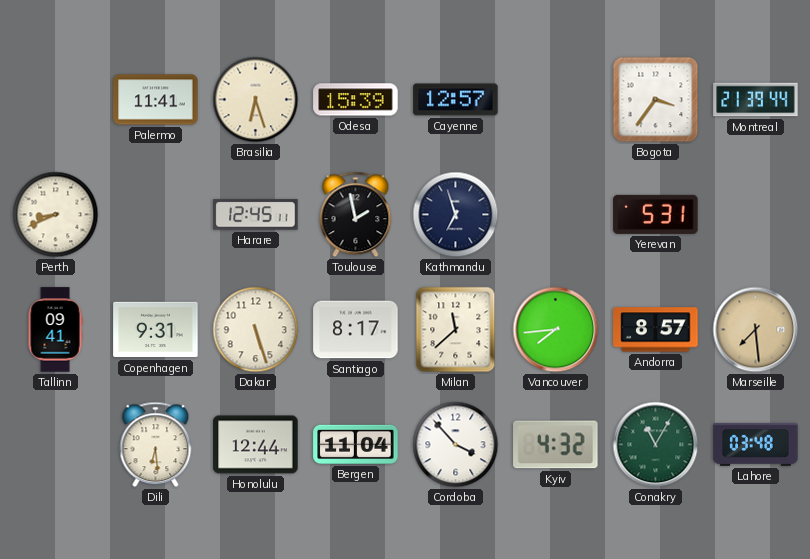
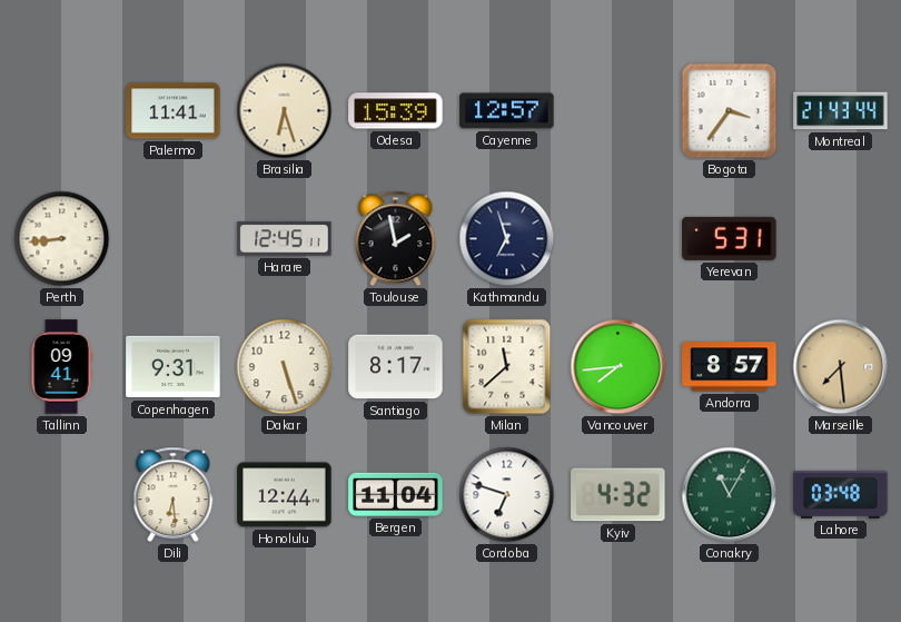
Montreal: 21:39 -> 21:43
Perth: 8:41 -> 8:44
Cordoba: 3:53 -> 6:48
